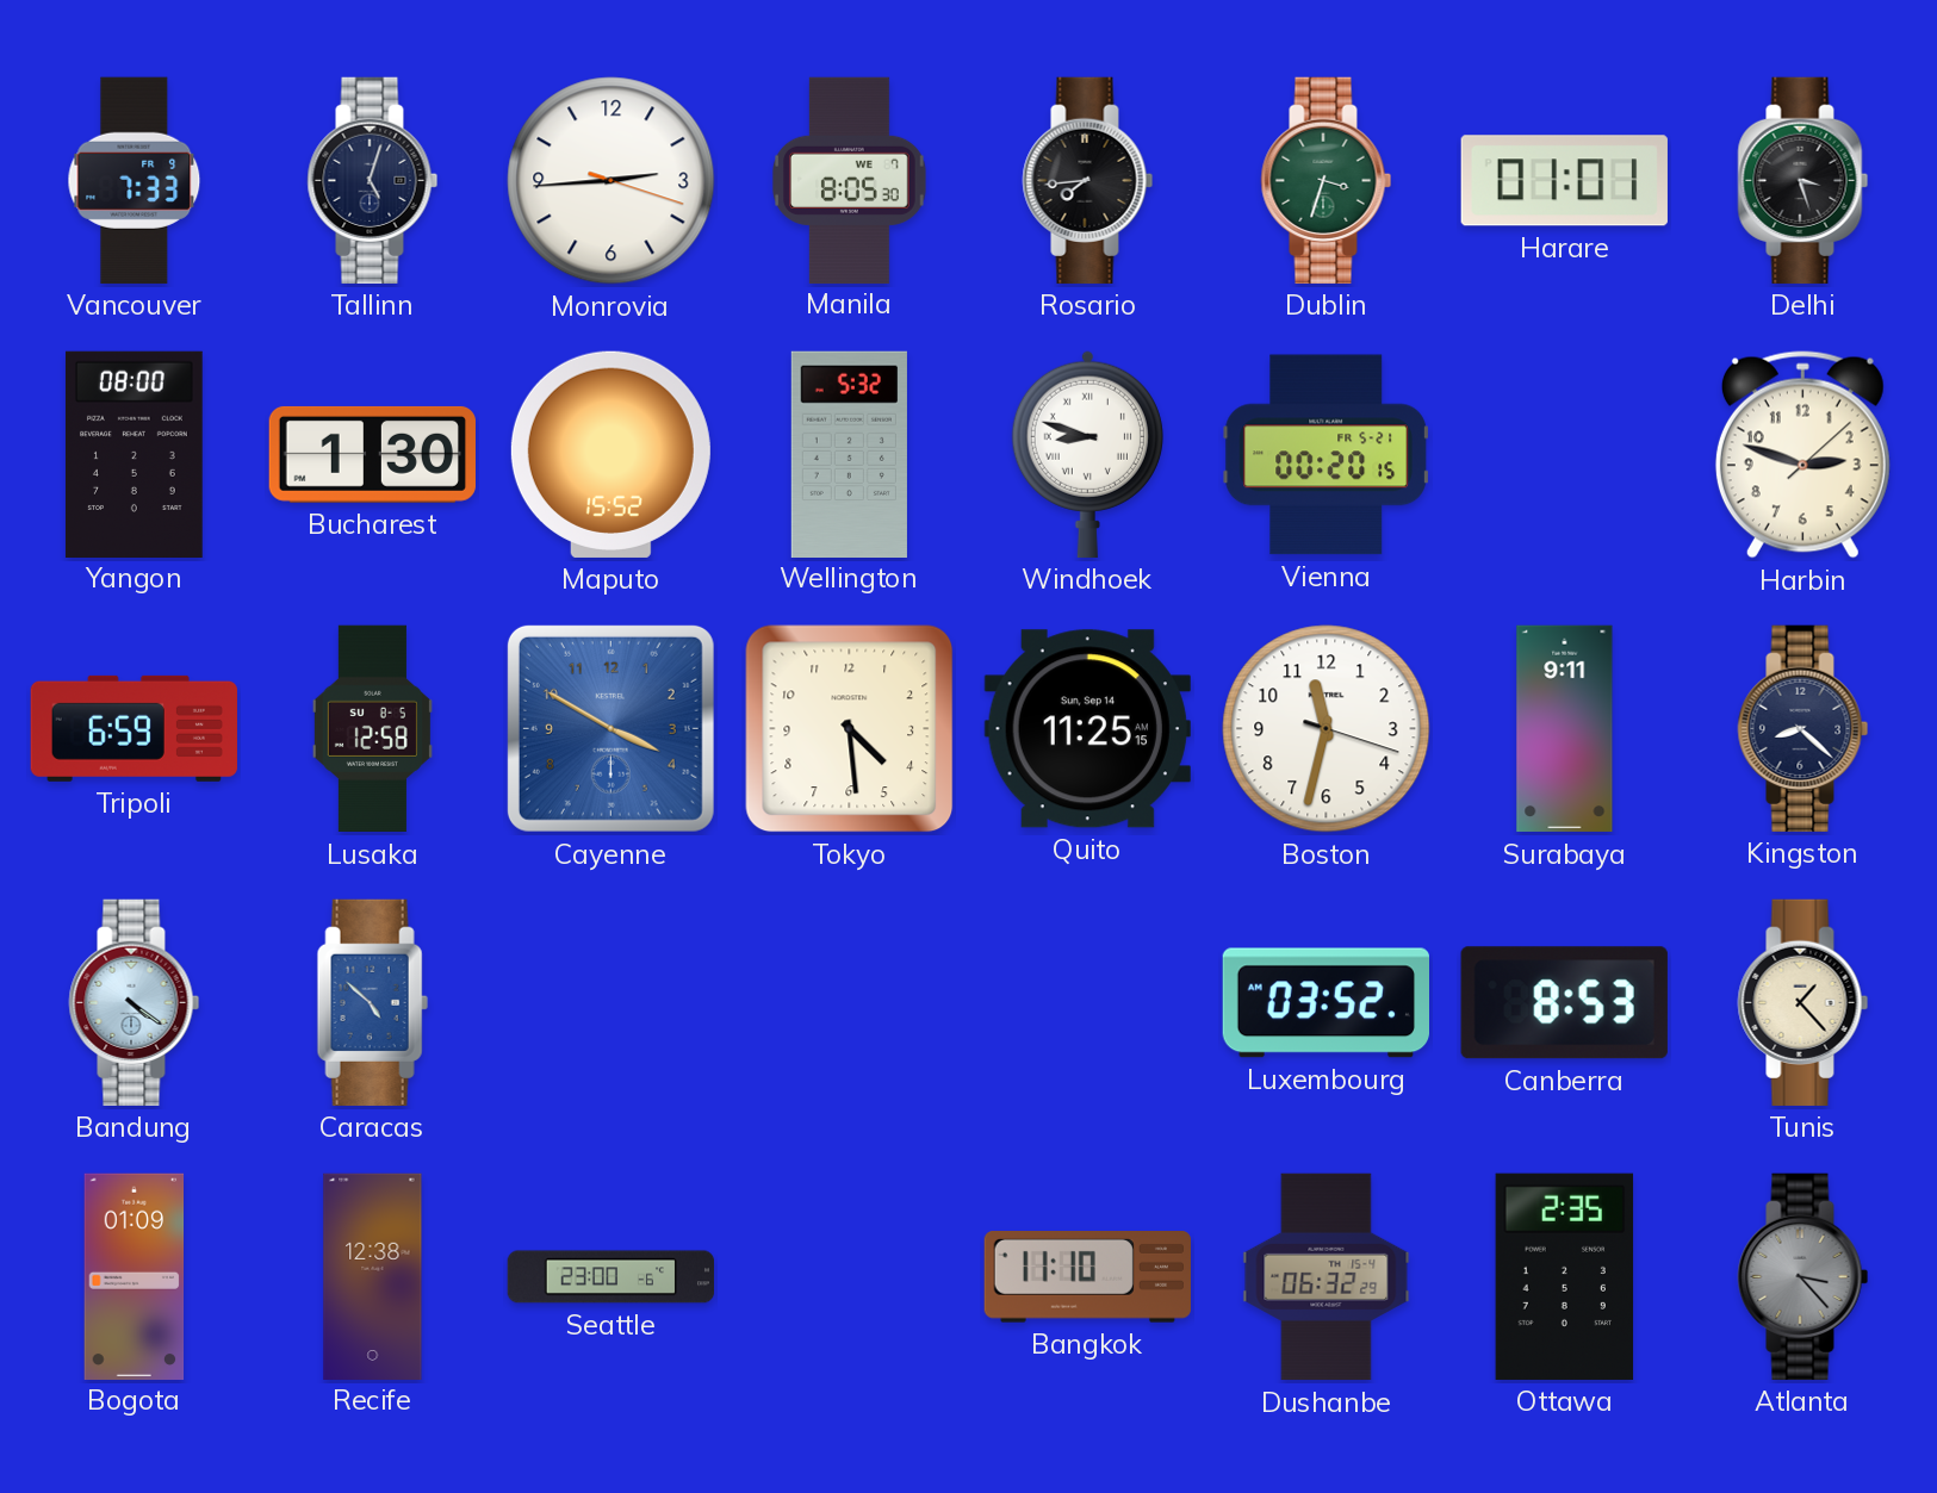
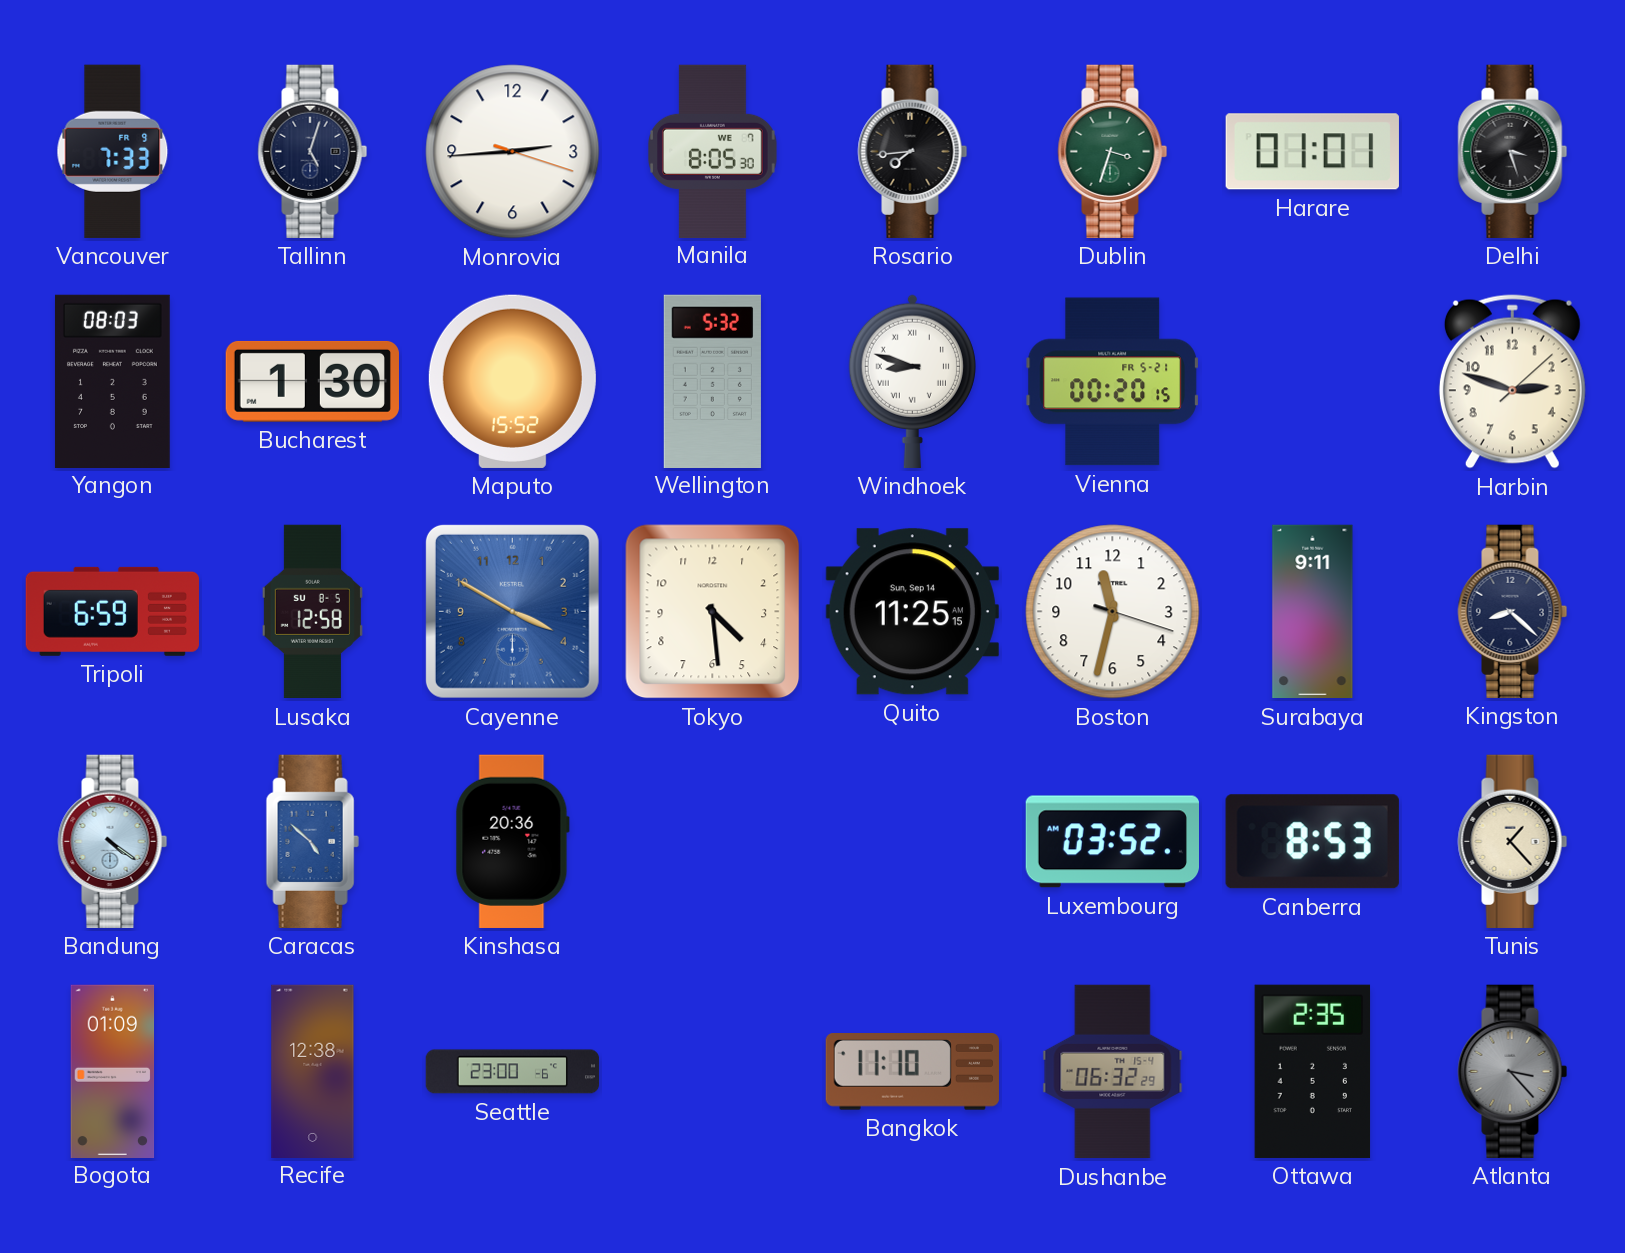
Yangon: 08:00 -> 08:03
Kinshasa: none -> 20:36
